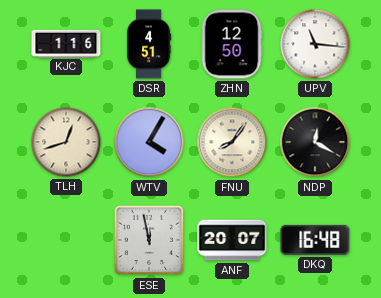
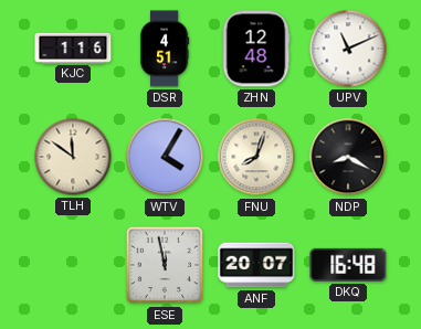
ZHN: 12:50 -> 12:48
UPV: 11:16 -> 11:11
TLH: 12:42 -> 11:51
FNU: 8:06 -> 8:03
NDP: 12:20 -> 8:20
